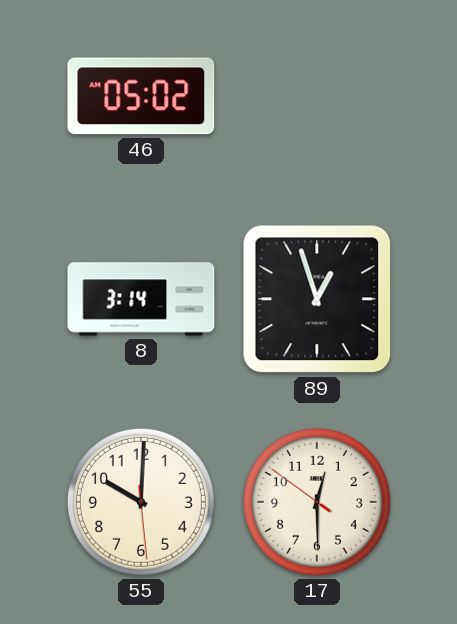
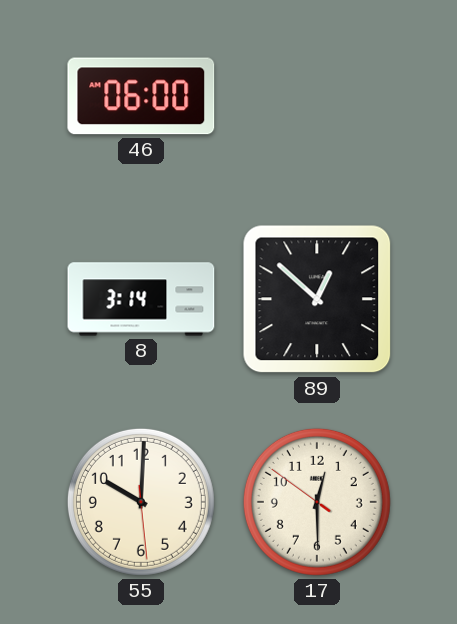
46: 05:02 -> 06:00
89: 12:57 -> 12:52
